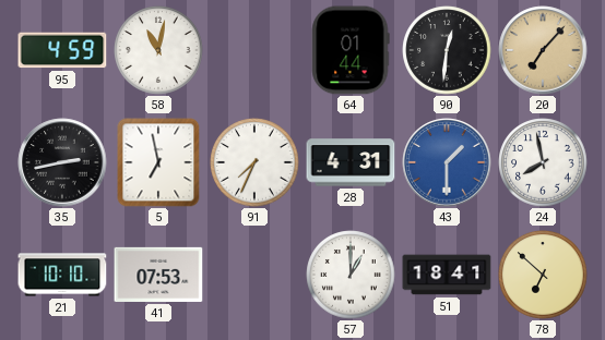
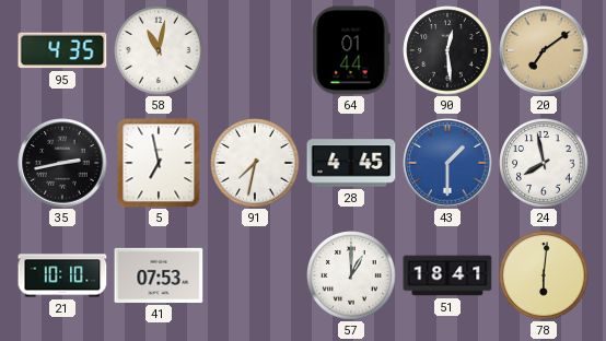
95: 4:59 -> 4:35
90: 12:31 -> 12:29
20: 7:07 -> 7:09
91: 7:34 -> 7:32
28: 4:31 -> 4:45
78: 6:52 -> 6:01
